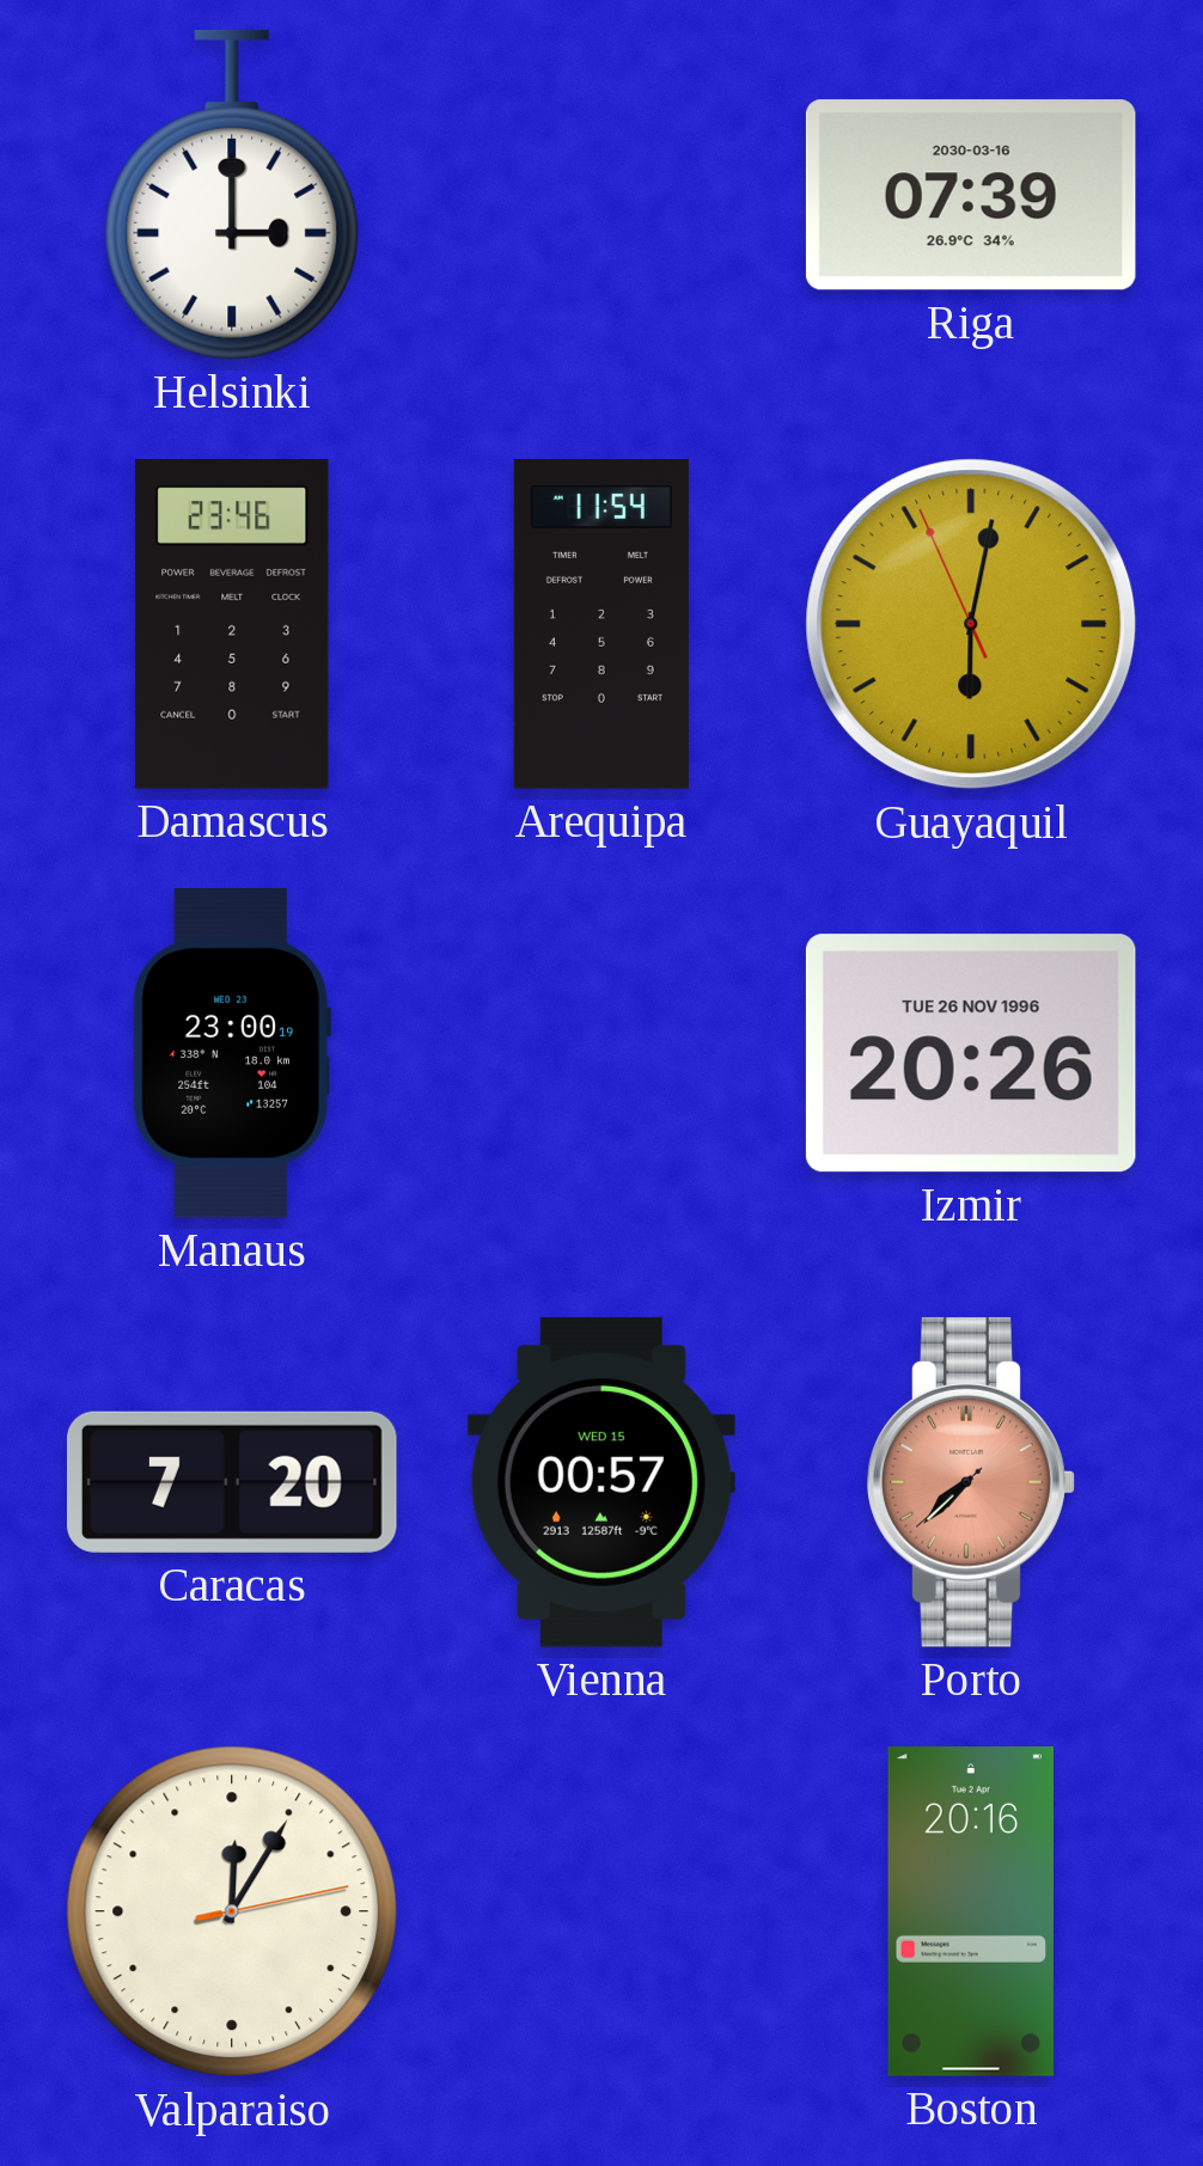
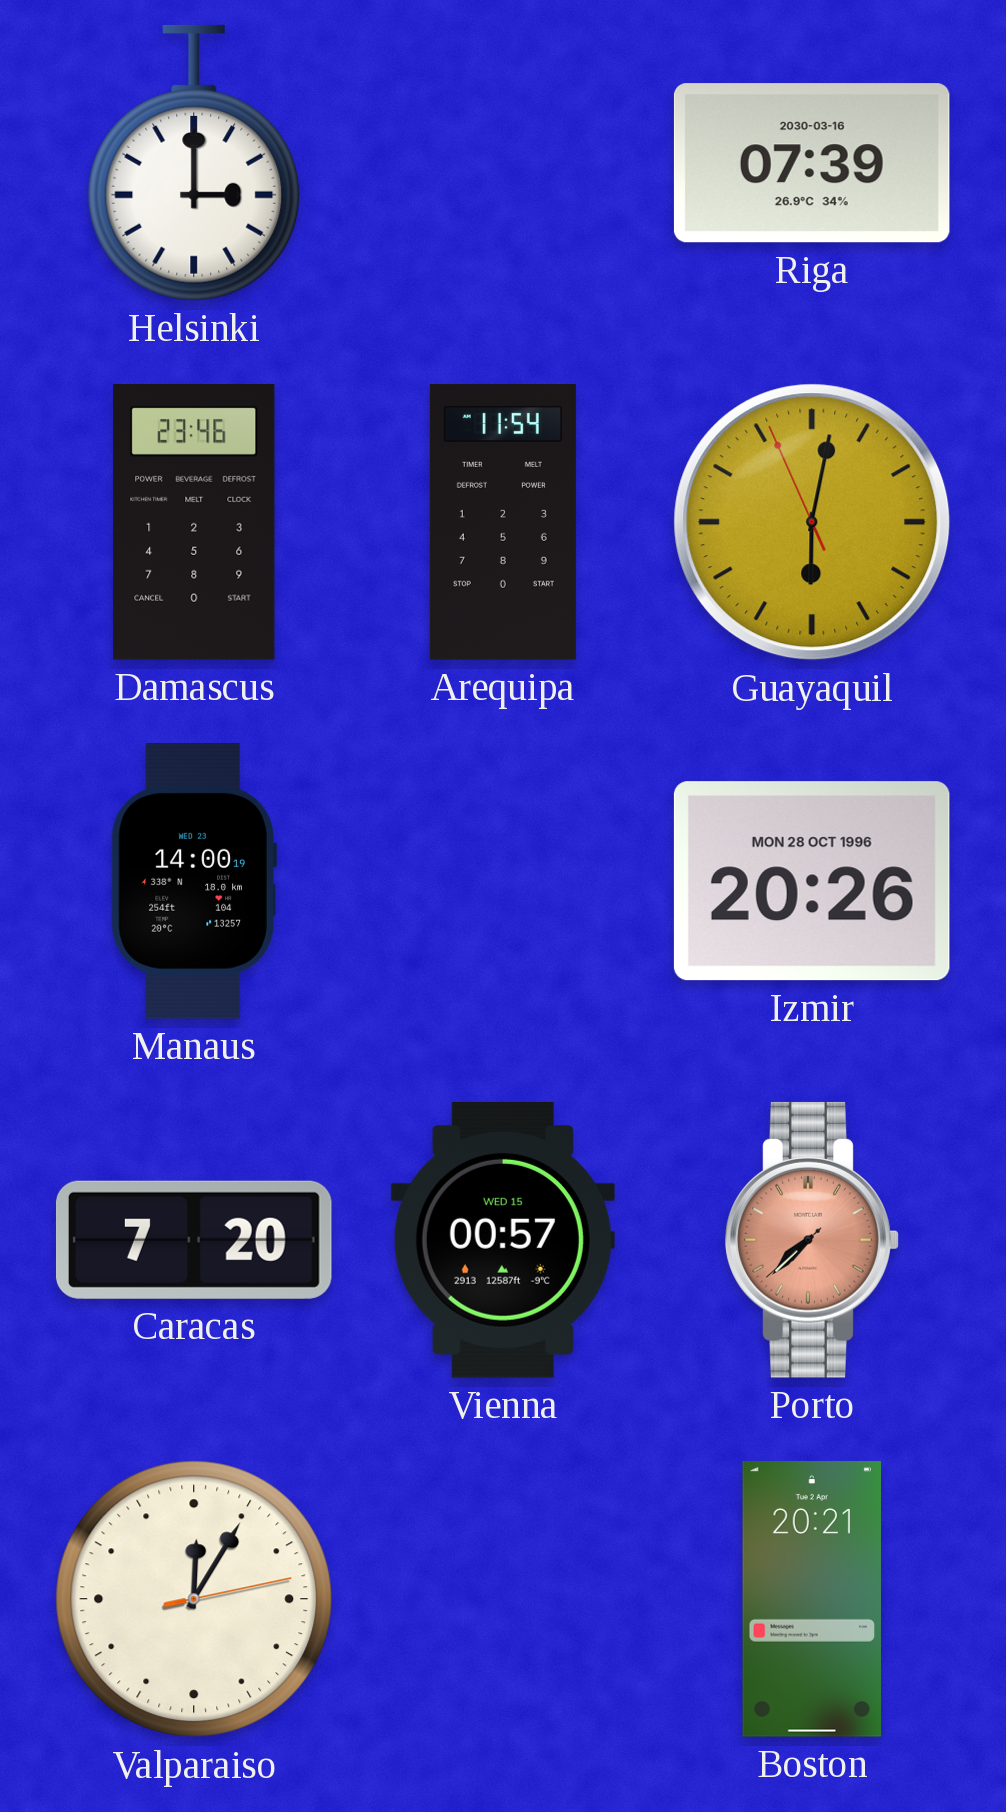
Manaus: 23:00 -> 14:00
Izmir date: TUE 26 NOV 1996 -> MON 28 OCT 1996
Boston: 20:16 -> 20:21
